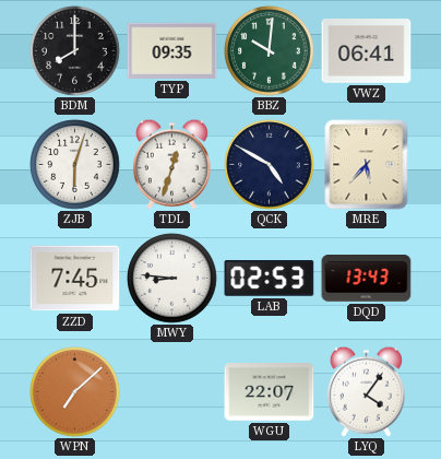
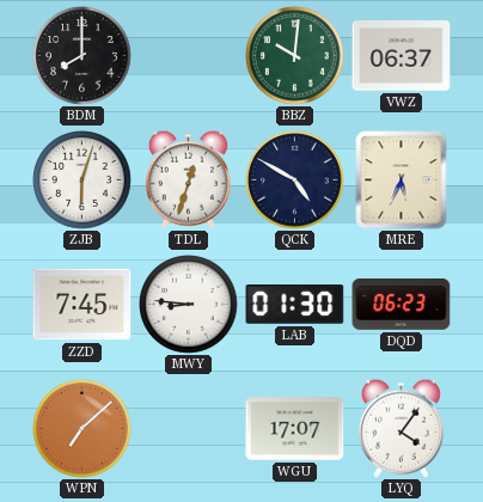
TYP: 09:35 -> none
VWZ: 06:41 -> 06:37
MRE: 5:37 -> 5:34
LAB: 02:53 -> 01:30
DQD: 13:43 -> 06:23
WGU: 22:07 -> 17:07
